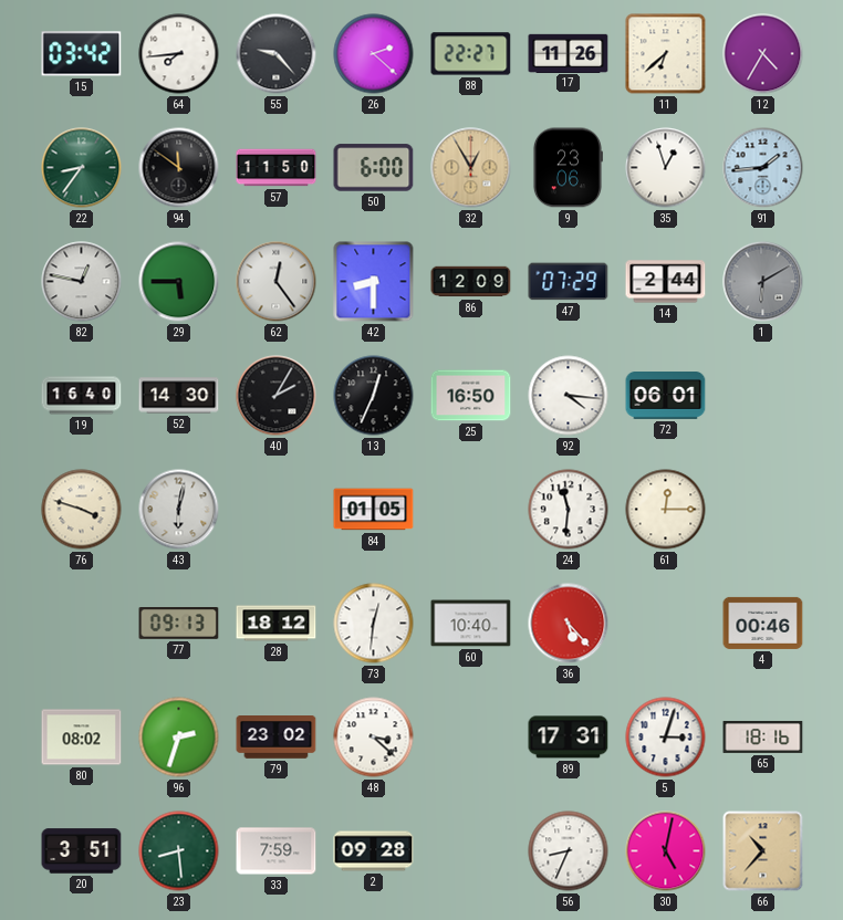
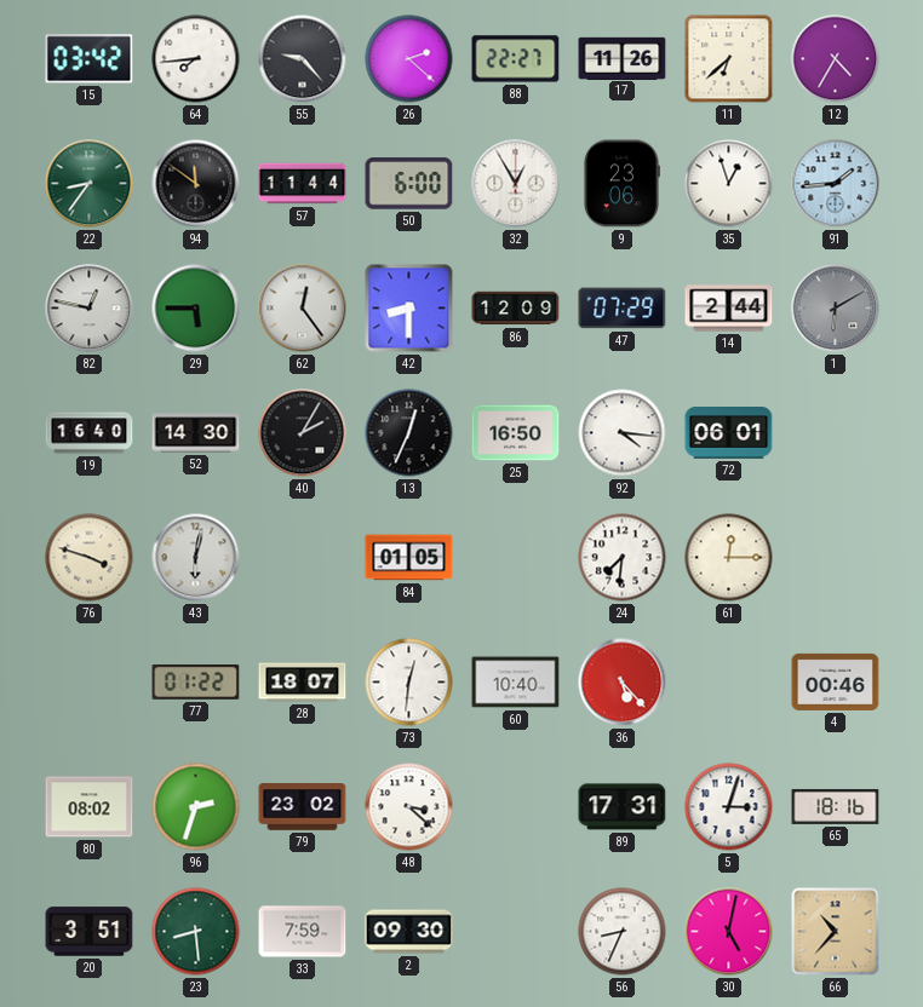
57: 11:50 -> 11:44
32 dial: champagne -> white
24: 11:31 -> 7:31
77: 09:13 -> 01:22
28: 18:12 -> 18:07
2: 09:28 -> 09:30
